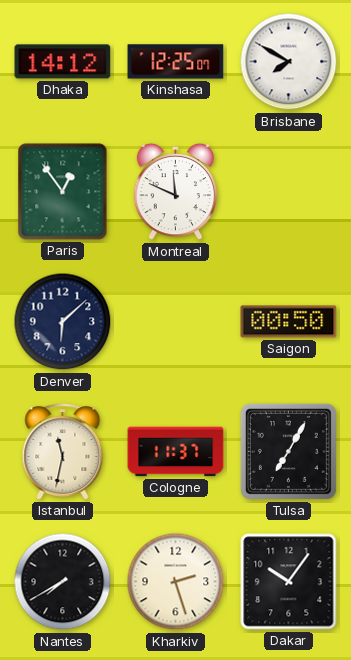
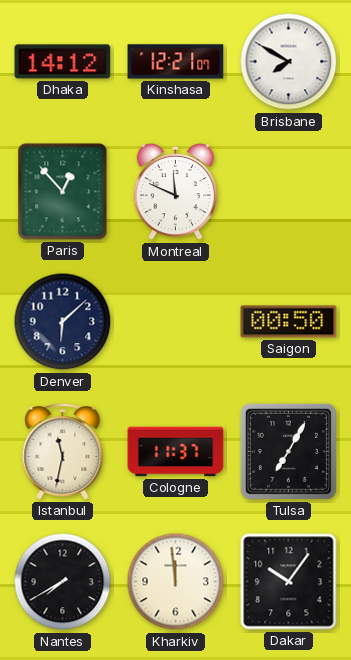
Kinshasa: 12:25 -> 12:21
Paris: 12:54 -> 12:53
Kharkiv: 2:27 -> 11:59
